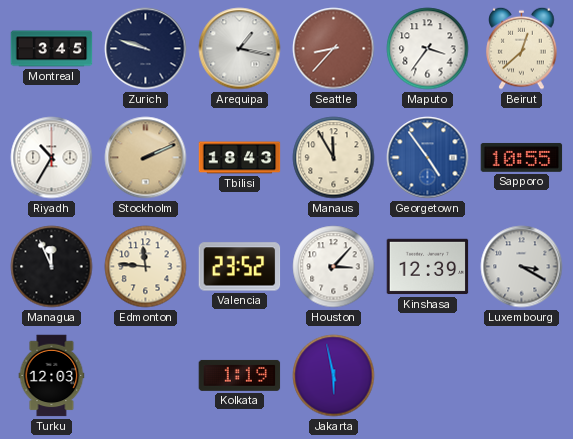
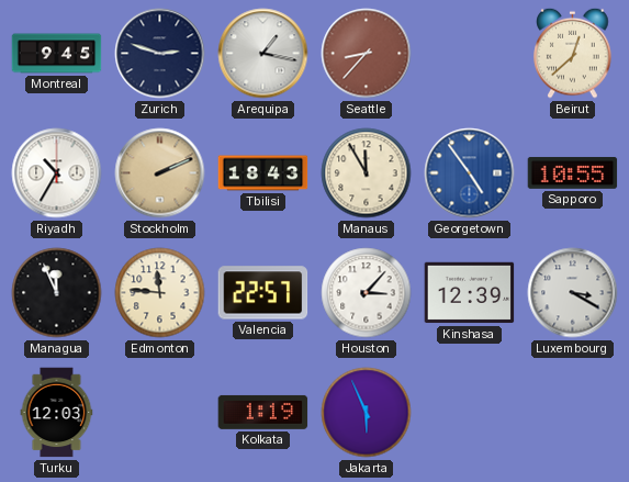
Montreal: 3:45 -> 9:45
Zurich: 9:48 -> 2:48
Maputo: 3:36 -> none
Valencia: 23:52 -> 22:57
Jakarta: 5:58 -> 5:56
